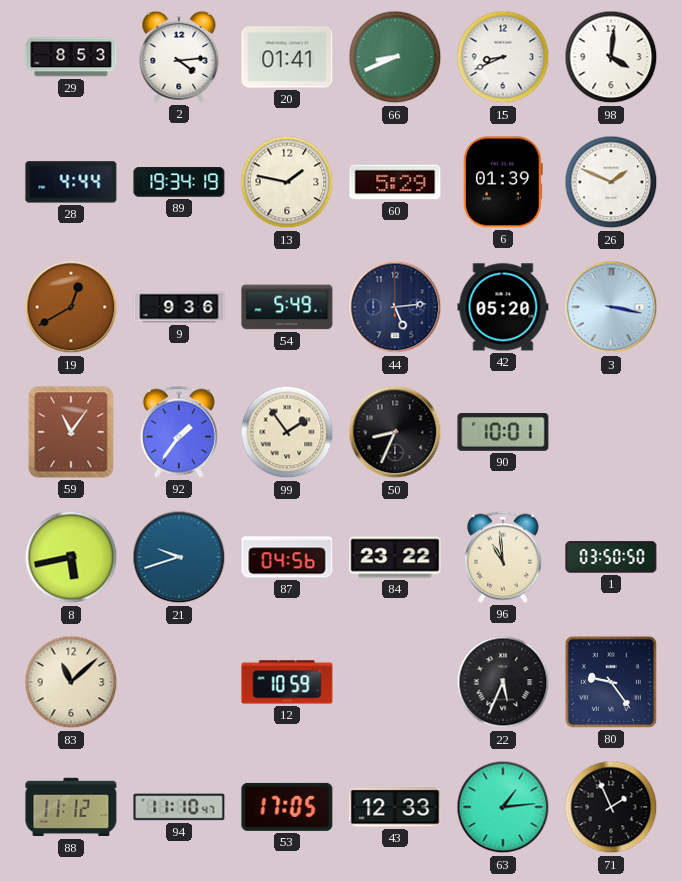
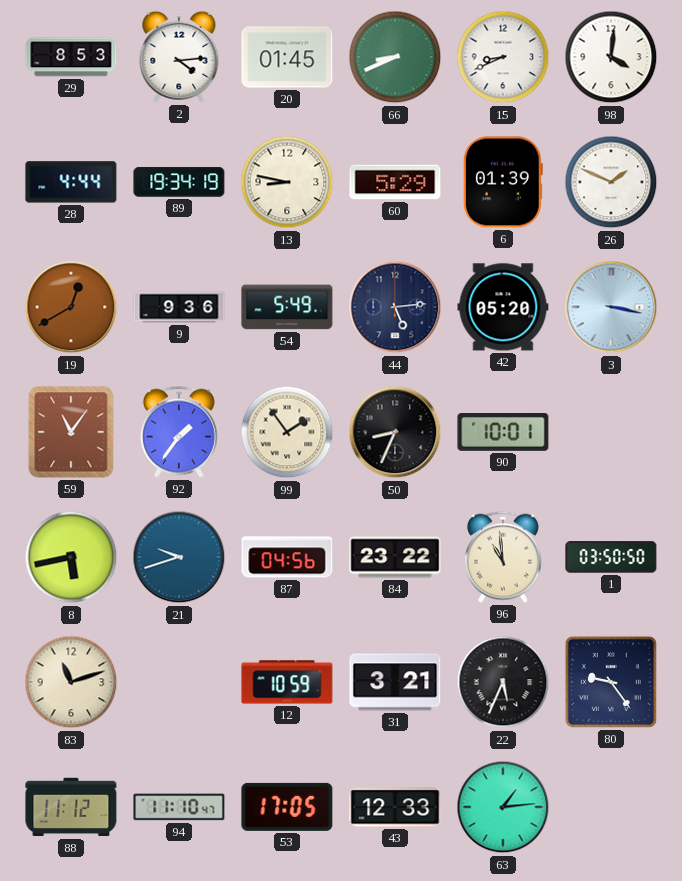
20: 01:41 -> 01:45
13: 1:47 -> 8:47
83: 11:08 -> 11:12
31: none -> 3:21
71: 1:56 -> none
